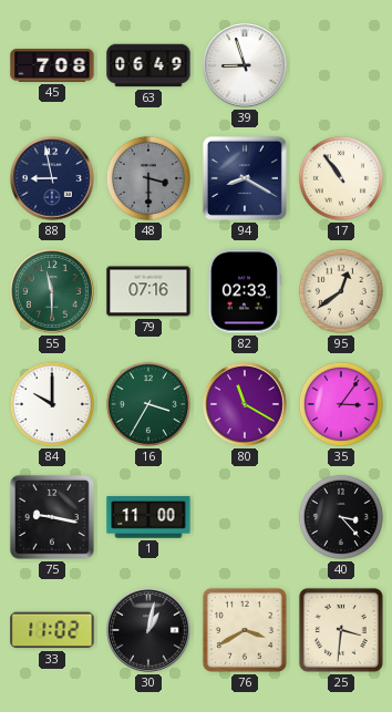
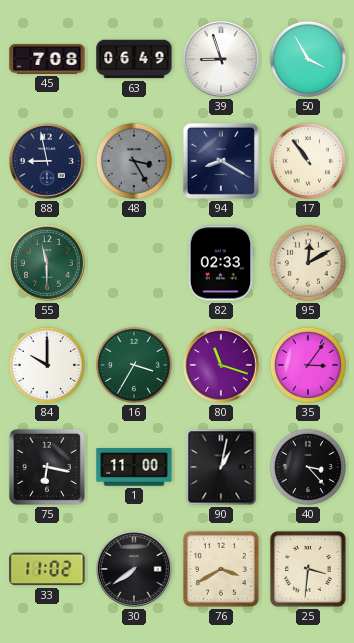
50: none -> 3:55
48: 3:30 -> 3:25
79: 07:16 -> none
95: 12:39 -> 12:10
80: 11:20 -> 11:18
75: 9:17 -> 6:17
90: none -> 1:02
30: 1:02 -> 7:39
